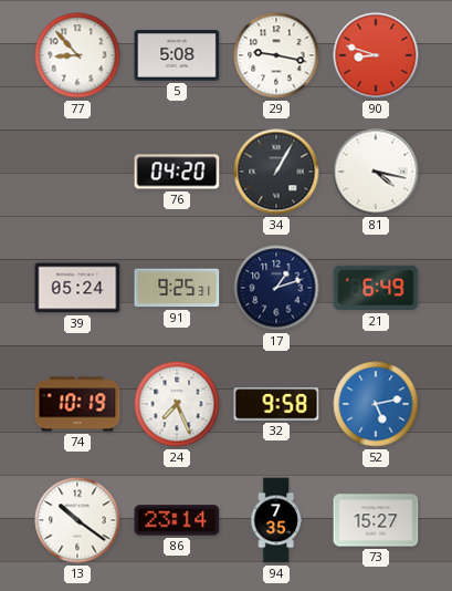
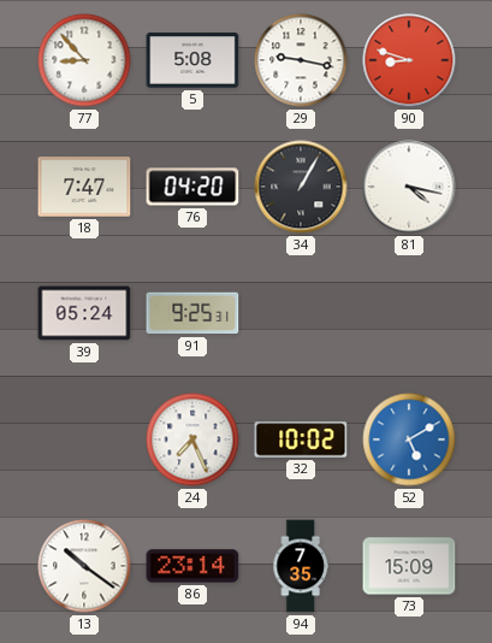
18: none -> 7:47
17: 1:12 -> none
21: 6:49 -> none
74: 10:19 -> none
32: 9:58 -> 10:02
52: 5:13 -> 5:10
73: 15:27 -> 15:09
